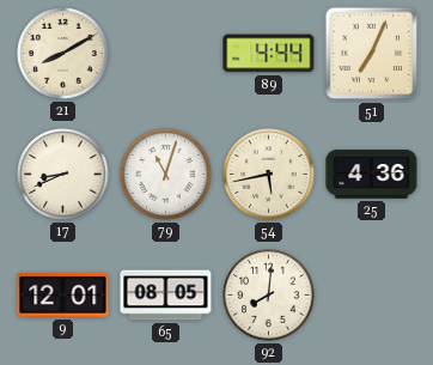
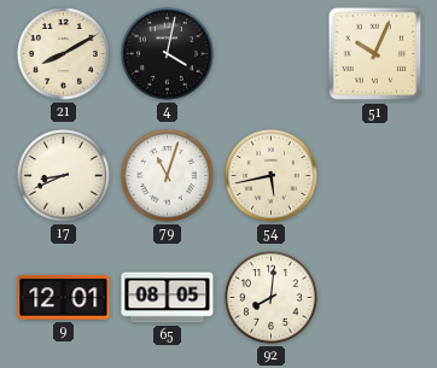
4: none -> 4:02
89: 4:44 -> none
51: 7:04 -> 10:04
25: 4:36 -> none
